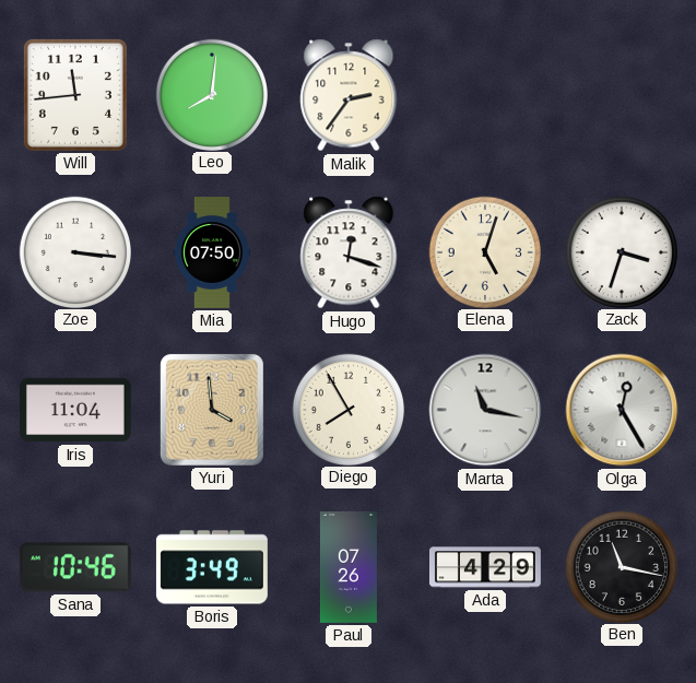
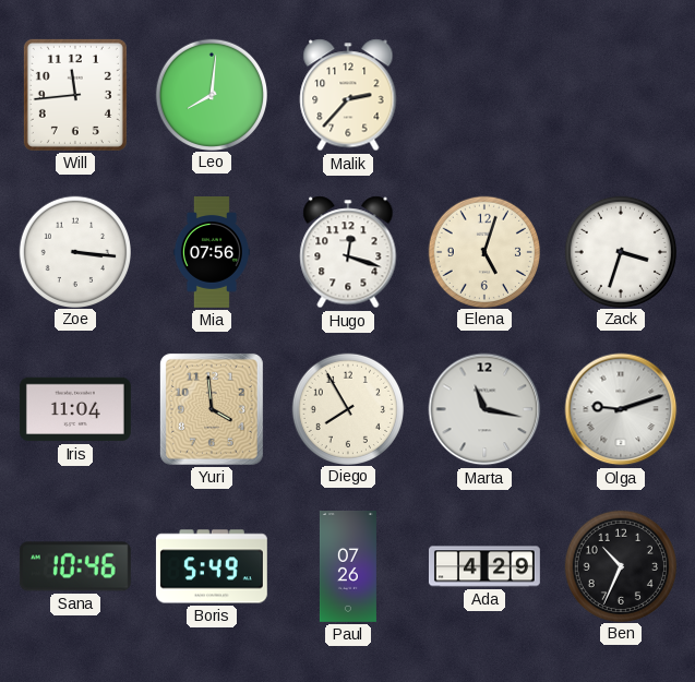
Malik: 2:36 -> 2:37
Mia: 07:50 -> 07:56
Olga: 12:25 -> 9:12
Boris: 3:49 -> 5:49
Ben: 11:17 -> 10:34
